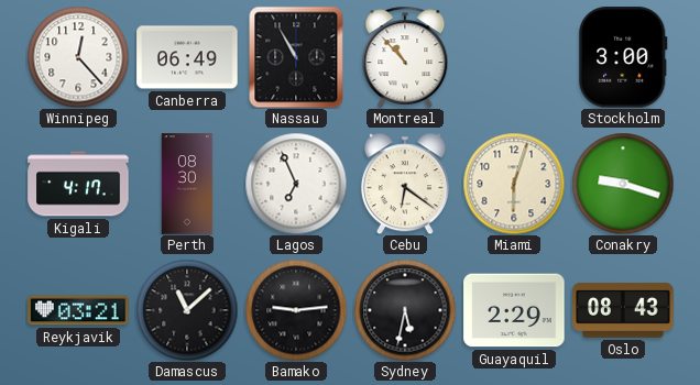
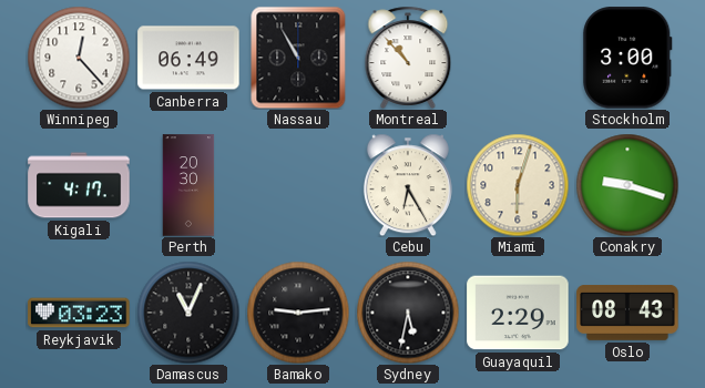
Perth: 08:30 -> 20:30
Lagos: 6:56 -> none
Cebu: 6:21 -> 6:25
Reykjavik: 03:21 -> 03:23
Damascus: 11:08 -> 11:04
